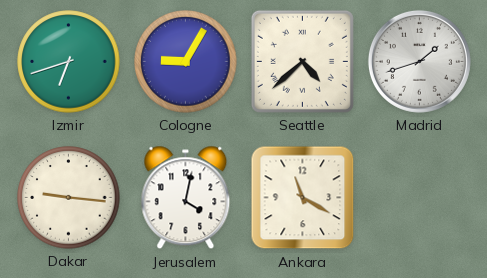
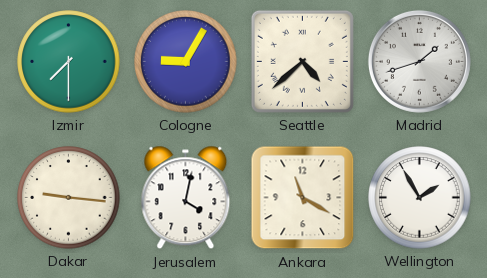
Izmir: 6:42 -> 7:30
Wellington: none -> 1:55
